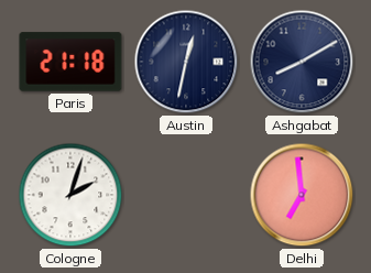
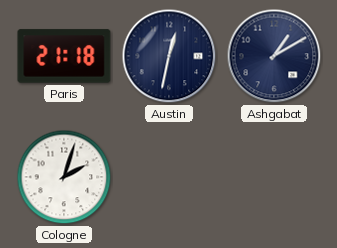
Ashgabat: 8:10 -> 1:10
Delhi: 6:59 -> none
